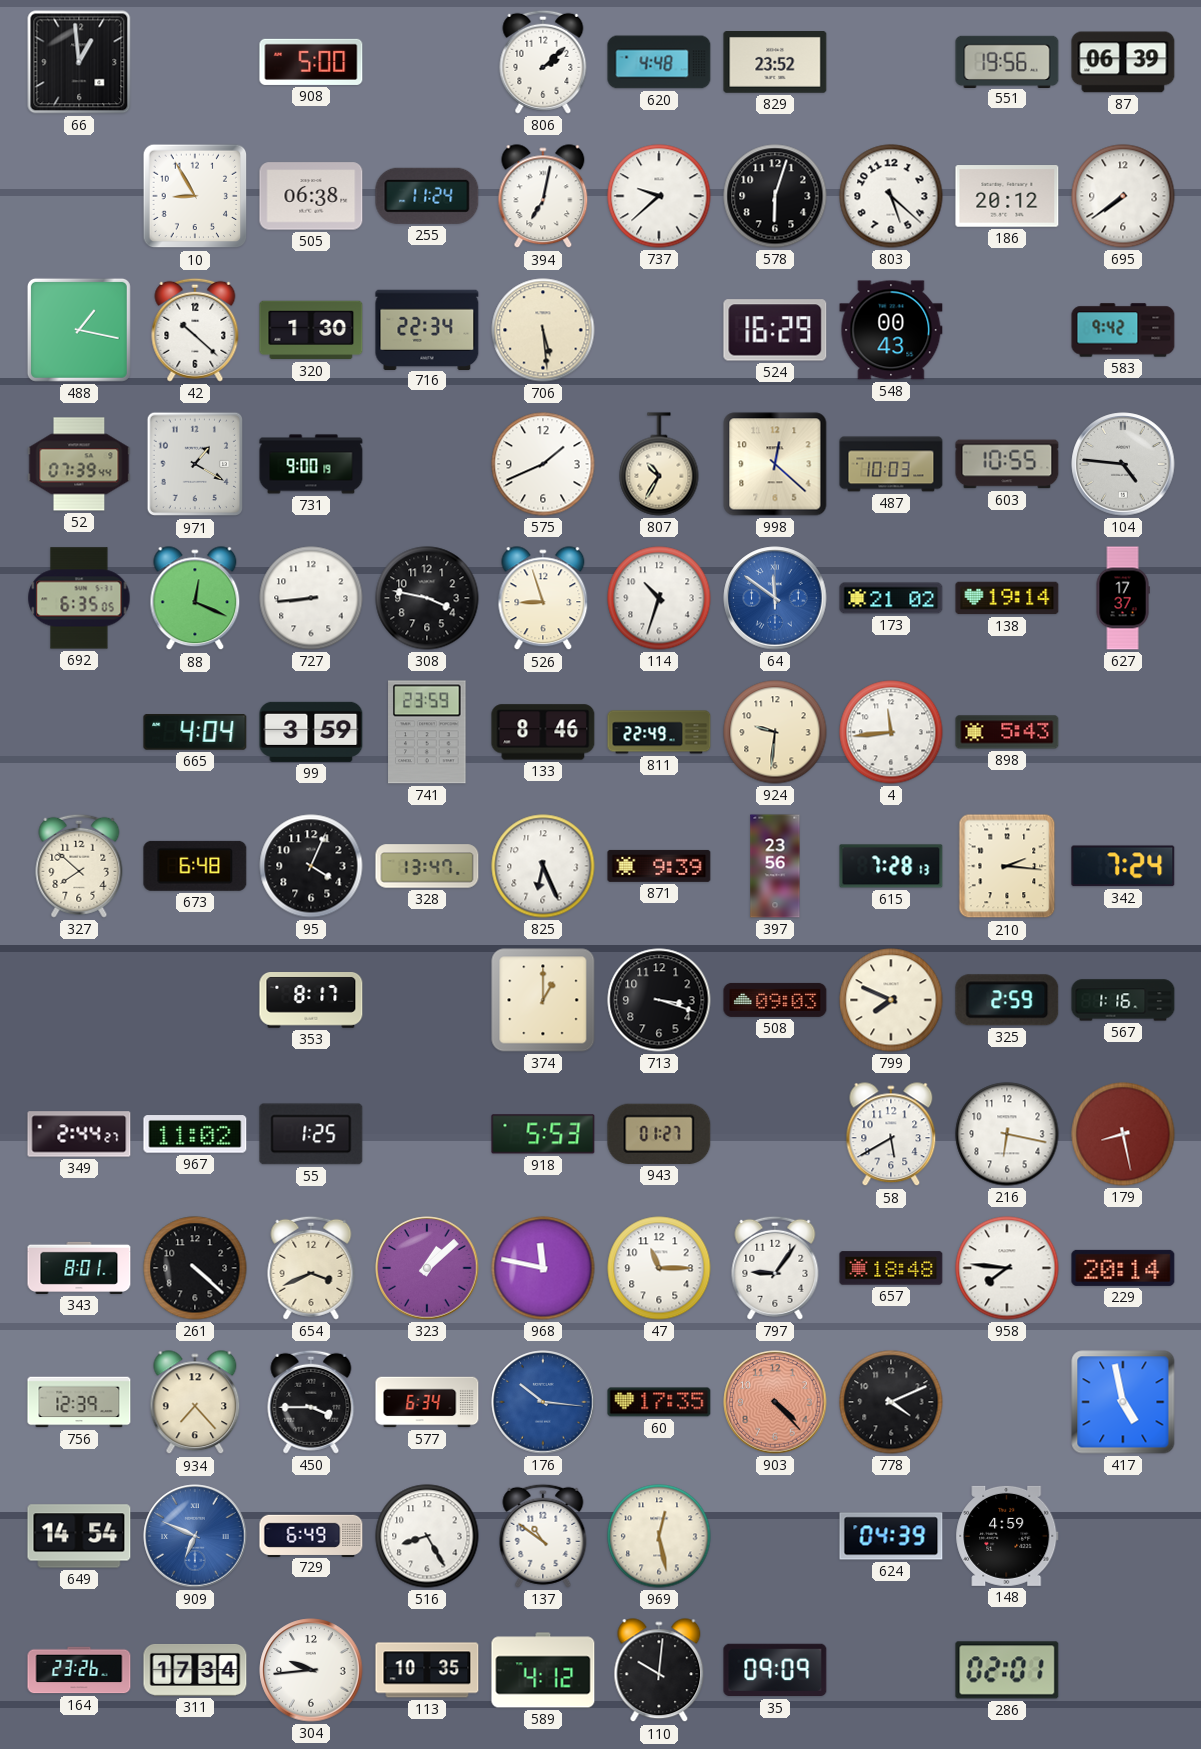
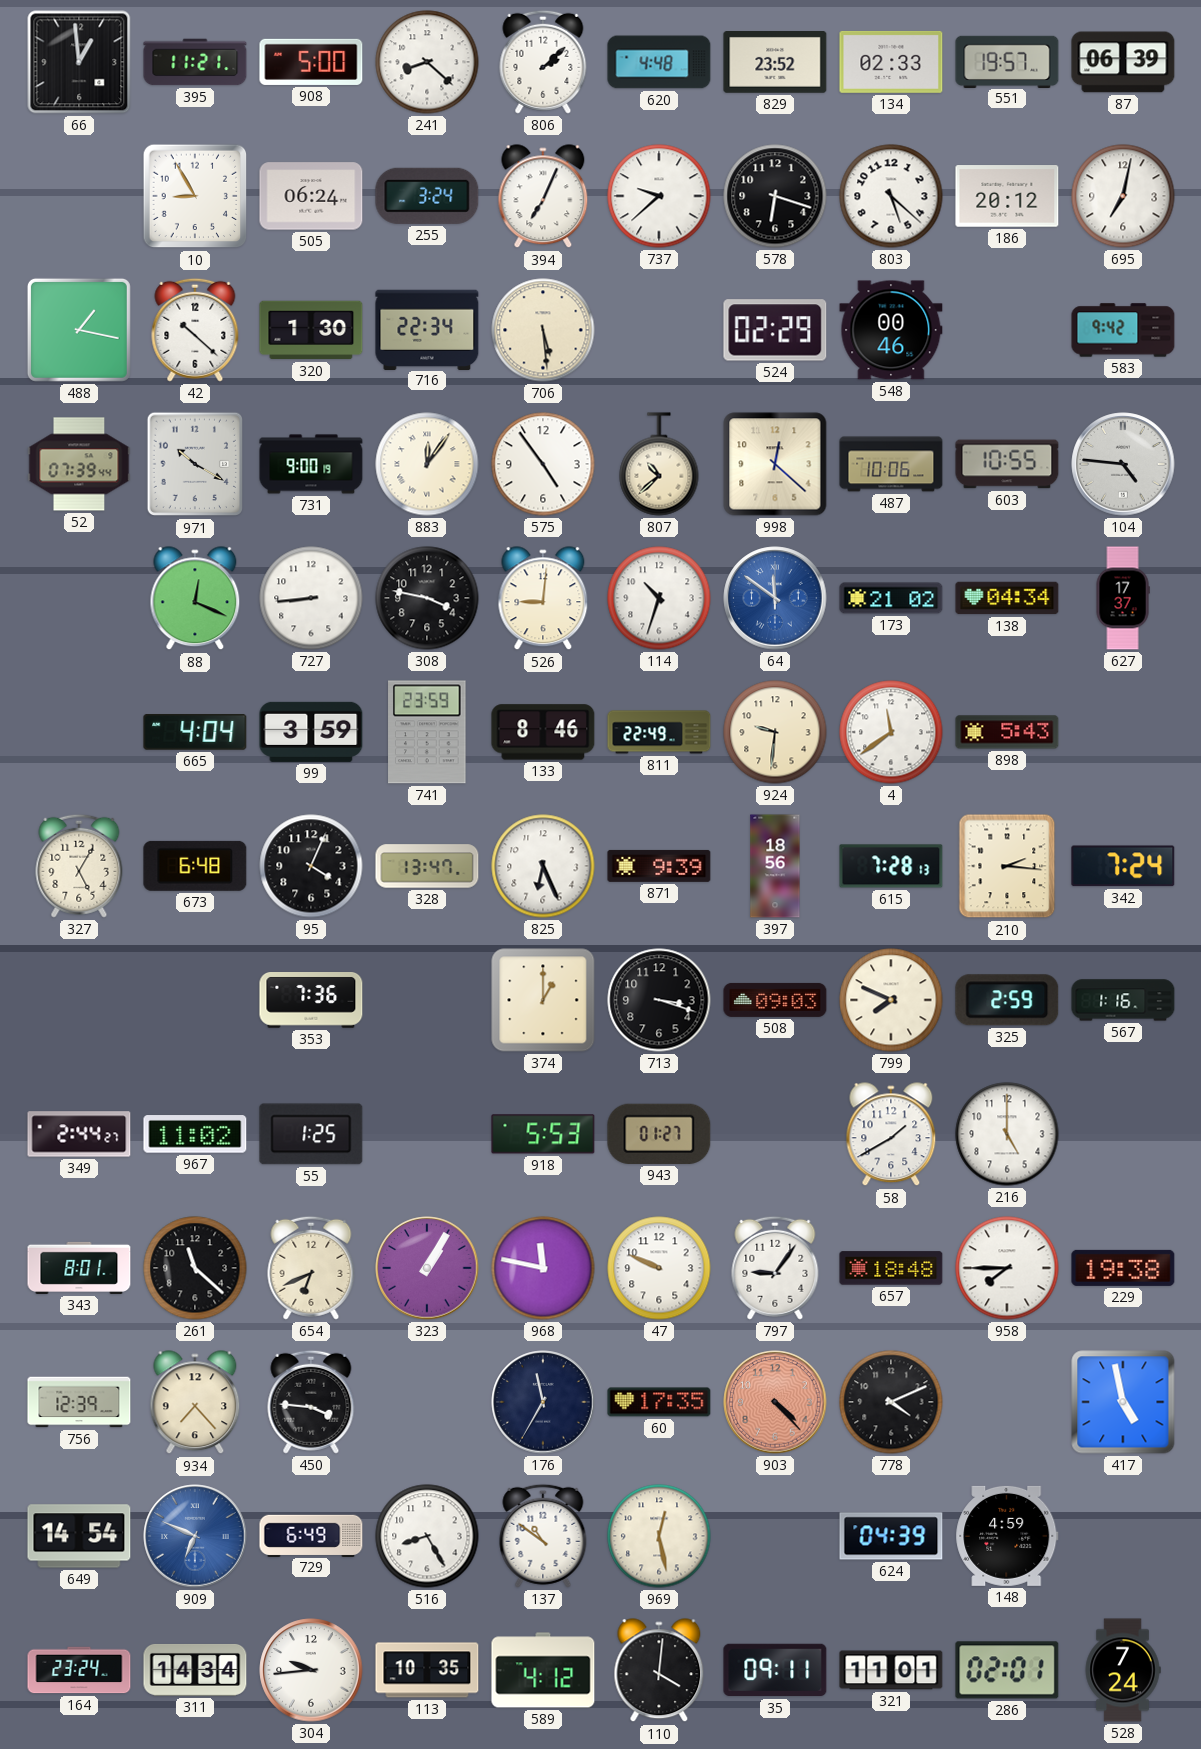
395: none -> 11:21
241: none -> 8:22
134: none -> 02:33
551: 19:56 -> 19:57
505: 06:38 -> 06:24
255: 11:24 -> 3:24
394: 7:02 -> 7:04
578: 6:03 -> 6:18
695: 7:39 -> 7:02
524: 16:29 -> 02:29
548: 00:43 -> 00:46
971: 1:20 -> 10:20
883: none -> 12:06
575: 1:41 -> 4:54
807: 10:35 -> 10:38
487: 10:03 -> 10:06
692: 6:35 -> none
526: 8:57 -> 9:01
138: 19:14 -> 04:34
4: 11:44 -> 11:39
327: 7:52 -> 5:05
397: 23:56 -> 18:56
353: 8:17 -> 7:36
58: 5:40 -> 1:40
216: 6:17 -> 5:00
179: 8:28 -> none
261: 4:22 -> 11:22
654: 3:41 -> 6:41
323: 1:08 -> 1:05
47: 11:15 -> 9:49
958: 7:46 -> 7:45
229: 20:14 -> 19:38
450: 3:45 -> 3:46
577: 6:34 -> none
176: 10:16 -> 11:35
176 dial: blue -> navy
164: 23:26 -> 23:24
311: 17:34 -> 14:34
110: 10:01 -> 4:01
35: 09:09 -> 09:11
321: none -> 11:01
528: none -> 7:24
